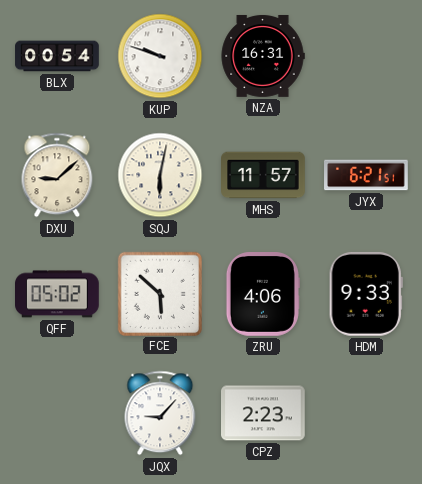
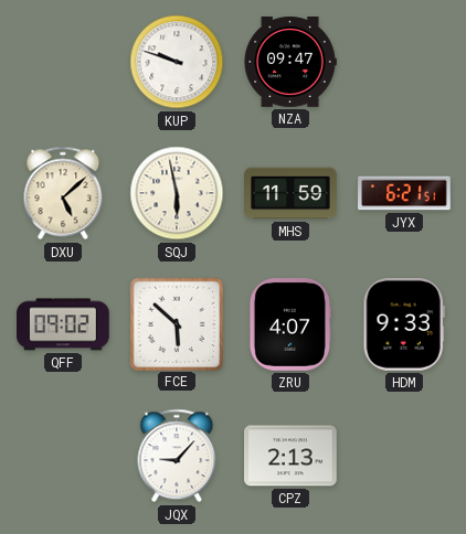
BLX: 00:54 -> none
NZA: 16:31 -> 09:47
DXU: 9:08 -> 5:08
SQJ: 6:02 -> 5:58
MHS: 11:57 -> 11:59
QFF: 05:02 -> 09:02
ZRU: 4:06 -> 4:07
CPZ: 2:23 -> 2:13
